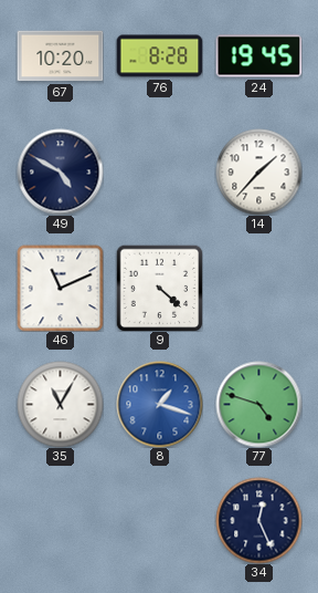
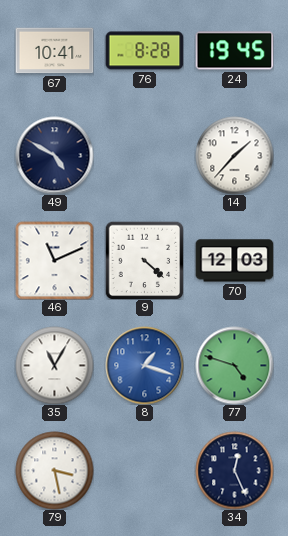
67: 10:20 -> 10:41
70: none -> 12:03
79: none -> 3:28
